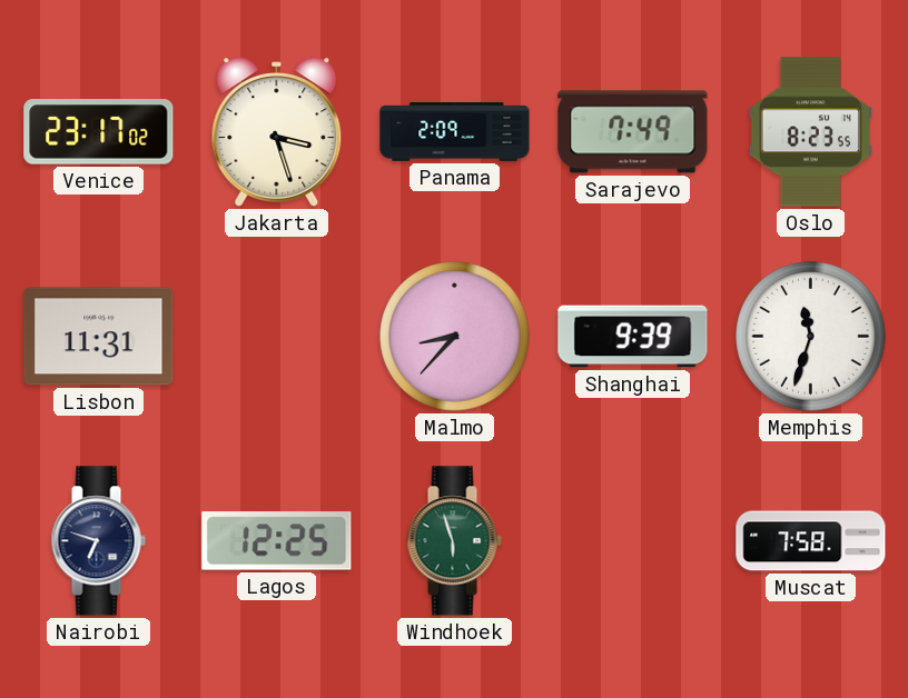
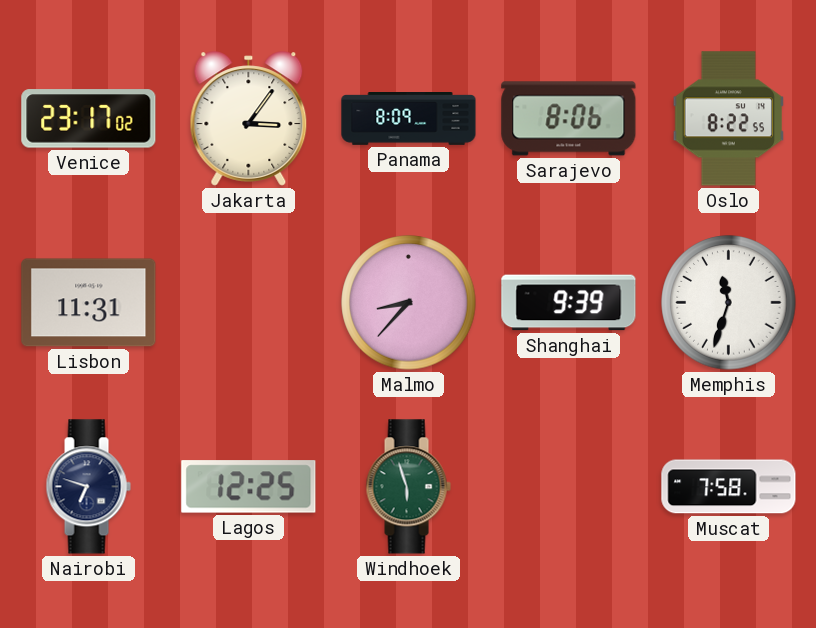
Jakarta: 3:27 -> 3:06
Panama: 2:09 -> 8:09
Sarajevo: 7:49 -> 8:06
Oslo: 8:23 -> 8:22
